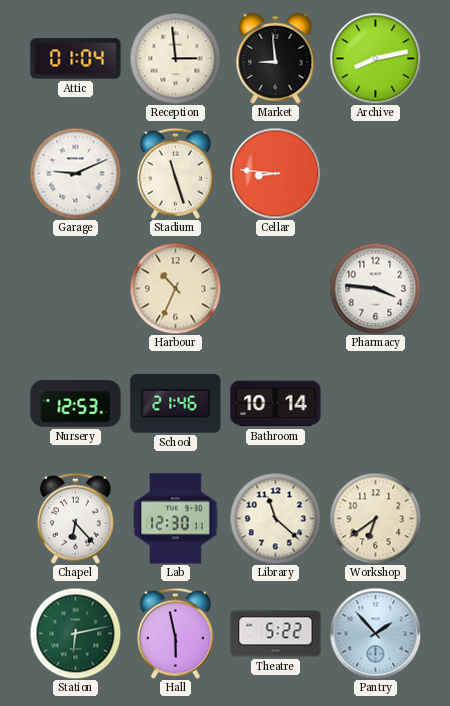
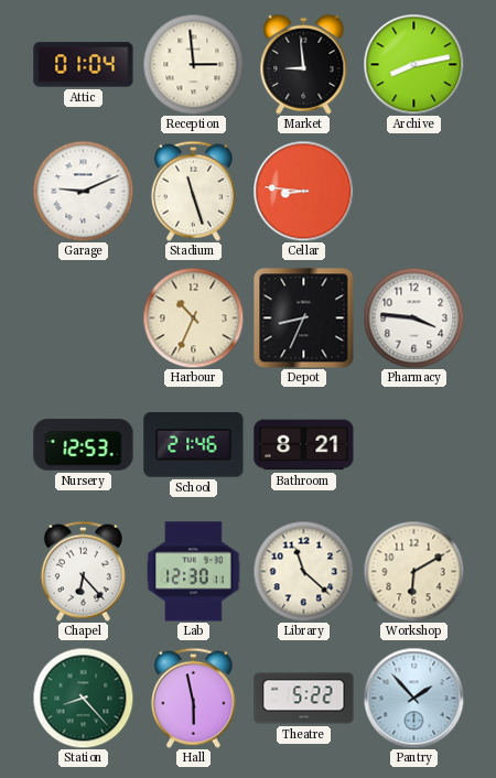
Depot: none -> 8:34
Bathroom: 10:14 -> 8:21
Workshop: 6:39 -> 6:10
Station: 6:13 -> 8:23
